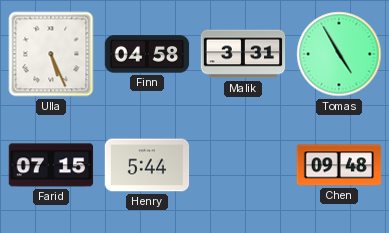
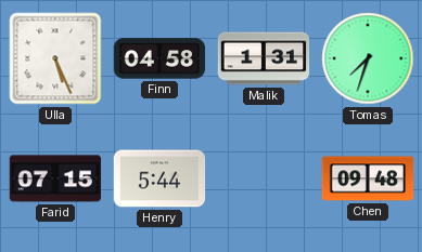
Malik: 3:31 -> 1:31
Tomas: 4:55 -> 7:33
